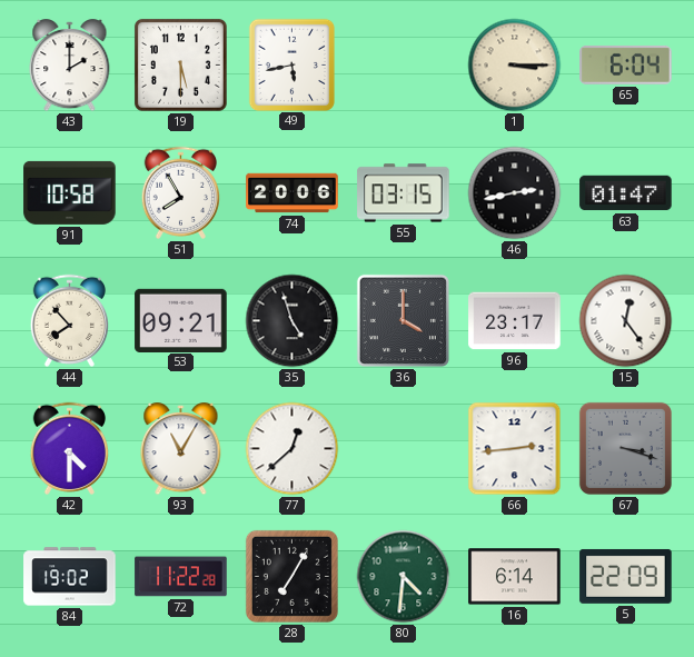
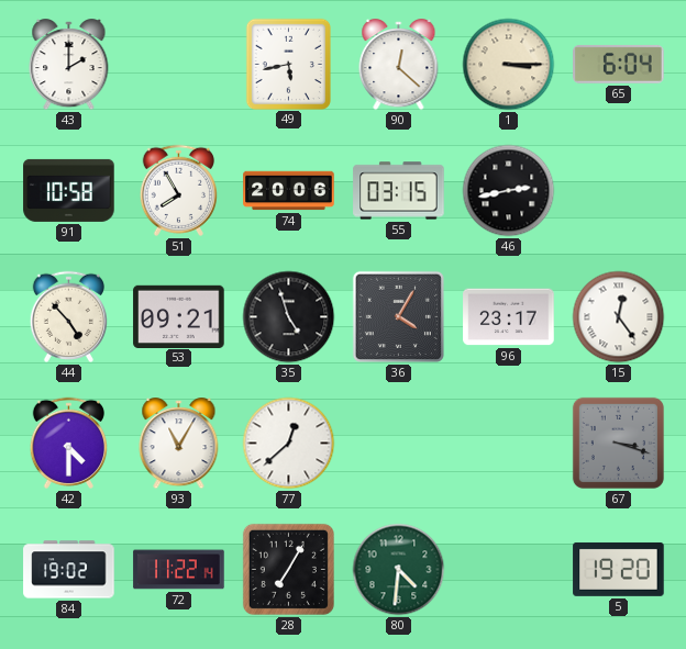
19: 5:30 -> none
90: none -> 12:22
63: 01:47 -> none
44: 7:53 -> 4:53
36: 4:00 -> 4:05
66: 2:44 -> none
72: 11:22:28 -> 11:22:14
16: 6:14 -> none
5: 22:09 -> 19:20
